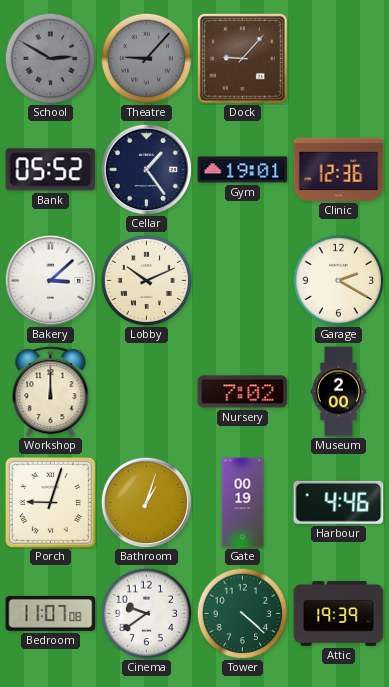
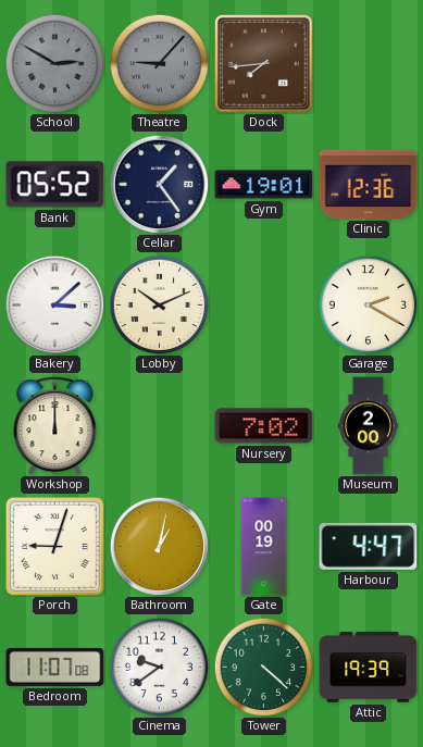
Dock: 9:07 -> 7:44
Bathroom: 1:03 -> 1:02
Harbour: 4:46 -> 4:47
